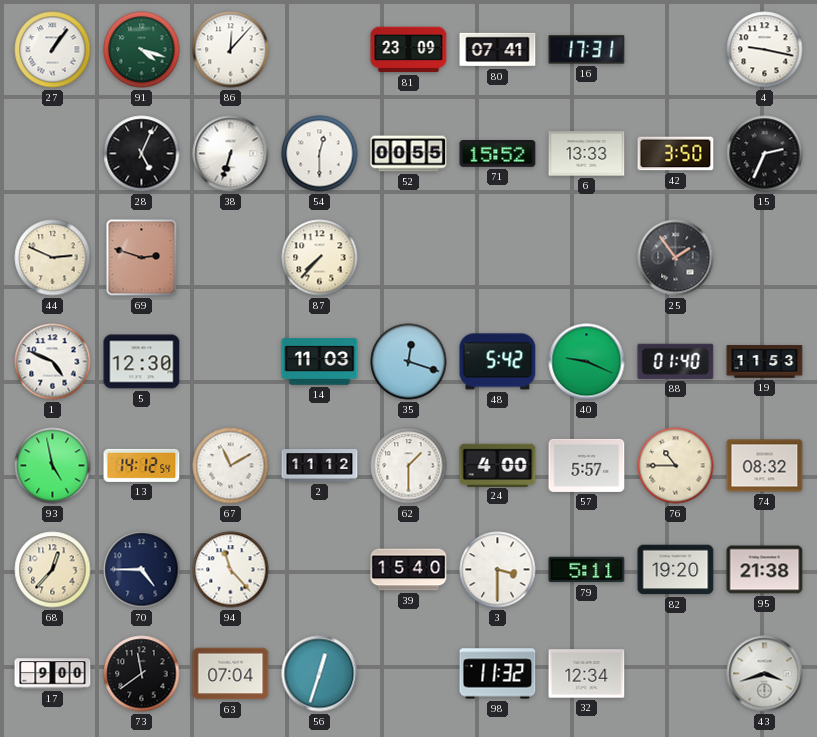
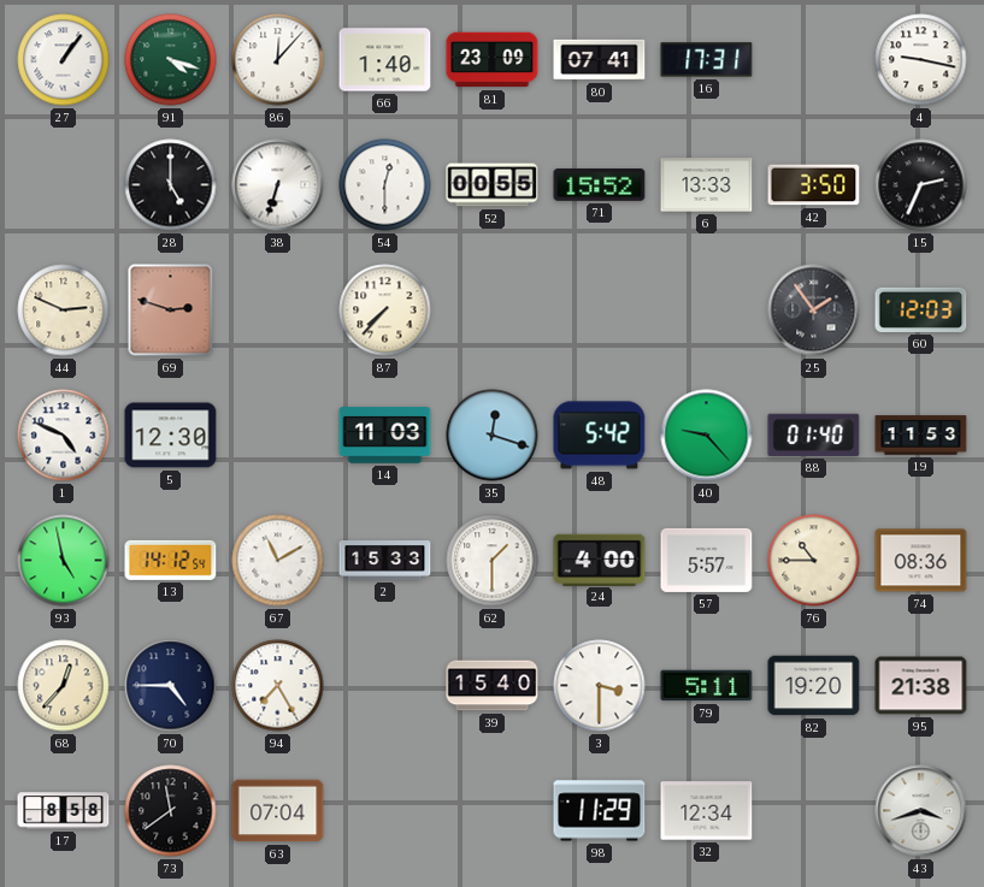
66: none -> 1:40
28: 5:04 -> 5:00
60: none -> 12:03
40: 9:19 -> 9:23
2: 11:12 -> 15:33
74: 08:32 -> 08:36
94: 11:23 -> 7:25
17: 9:00 -> 8:58
56: 12:33 -> none
98: 11:32 -> 11:29
